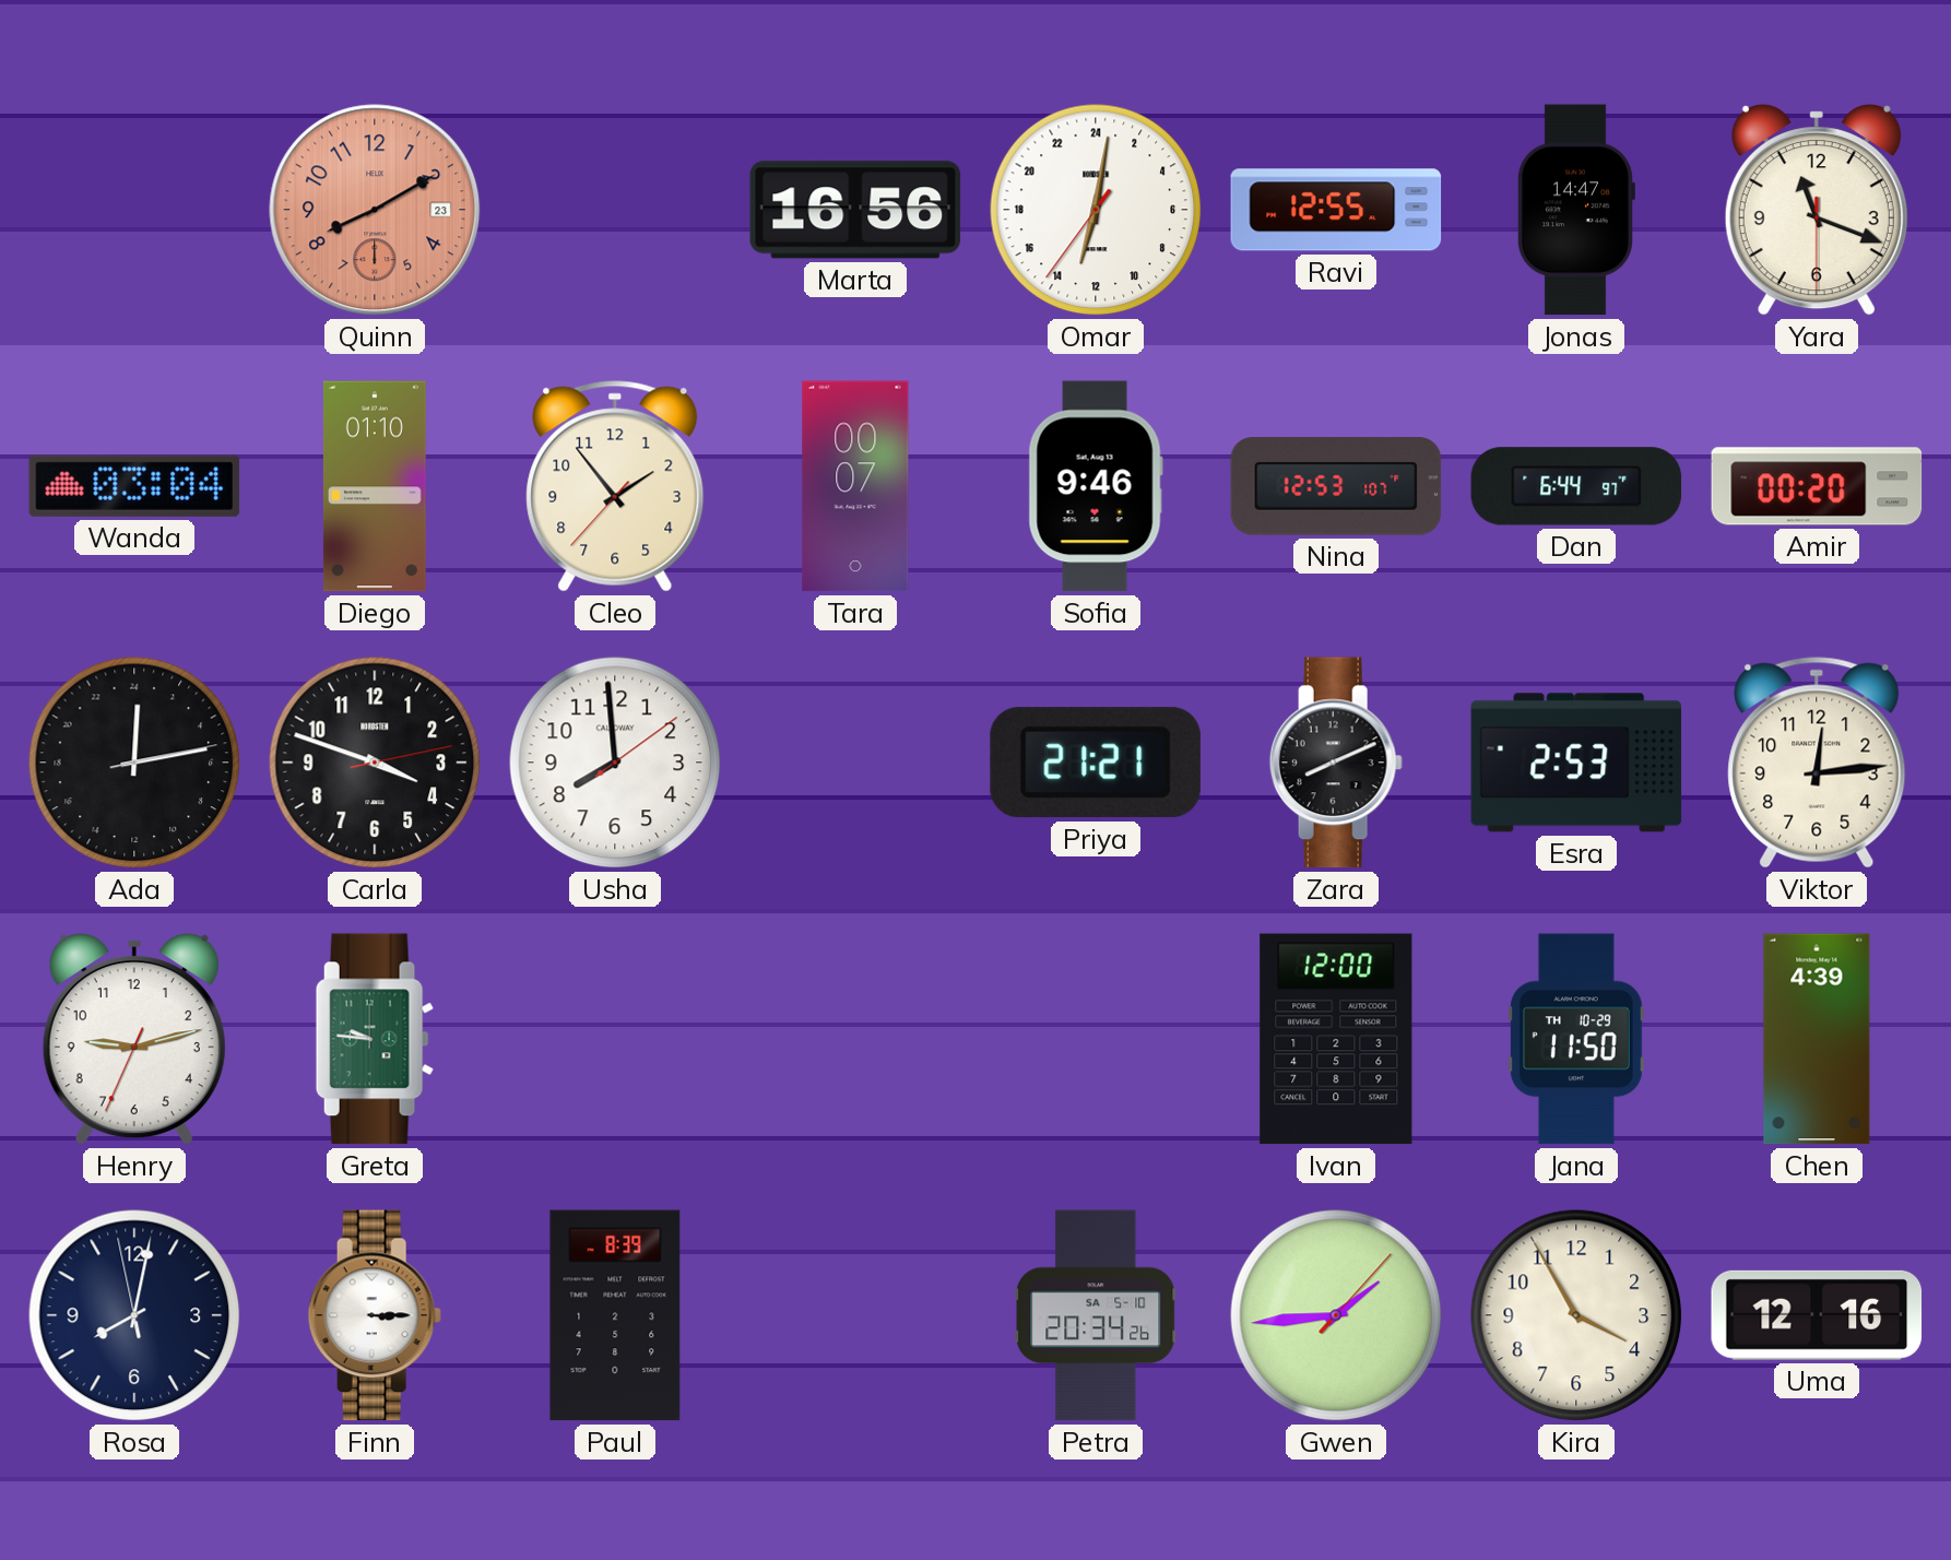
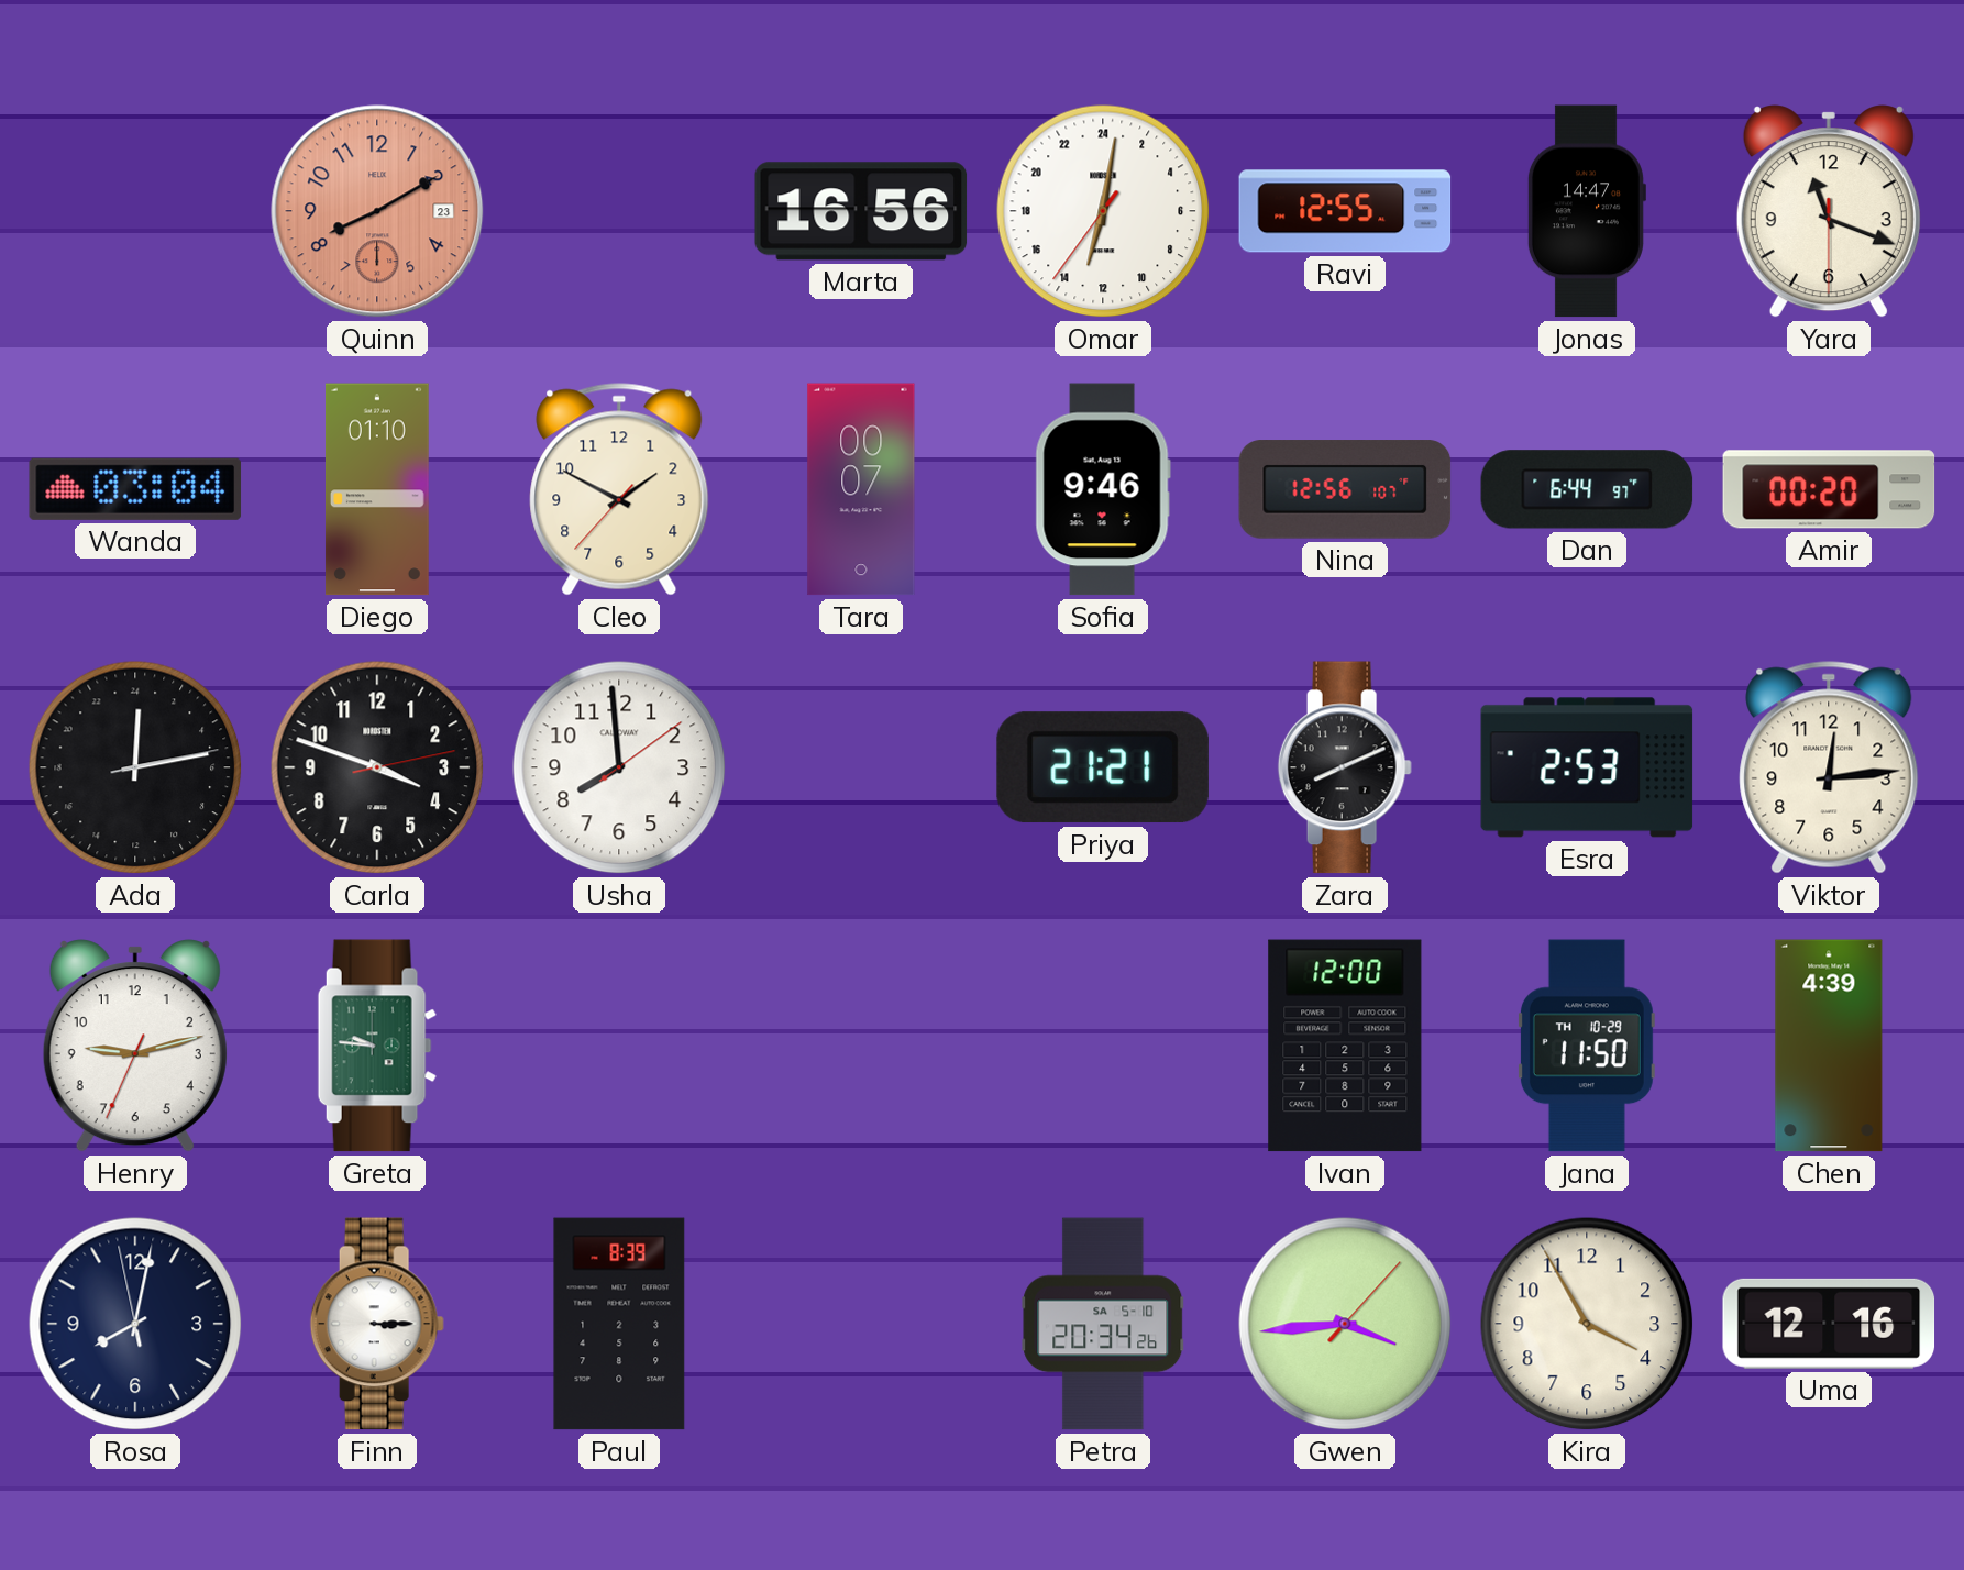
Cleo: 1:53 -> 1:49
Nina: 12:53 -> 12:56
Gwen: 1:44 -> 3:44
